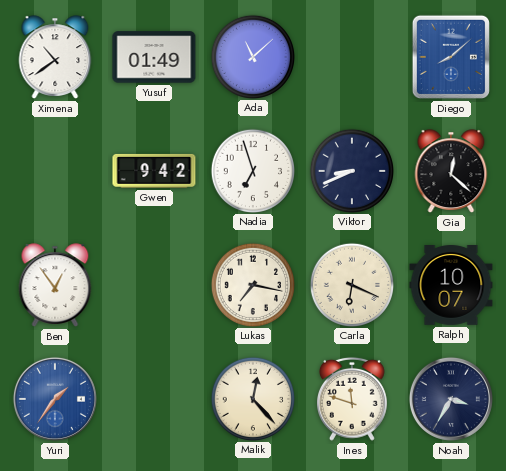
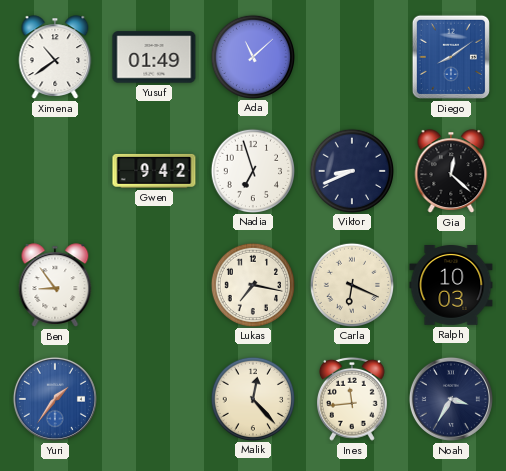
Diego: 8:08 -> 8:09
Ben: 12:54 -> 8:54
Ralph: 10:07 -> 10:03
Ines: 11:48 -> 11:44
